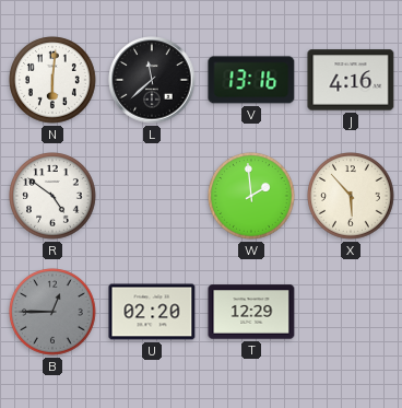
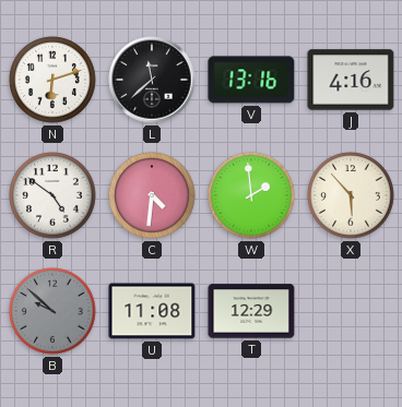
N: 6:01 -> 6:12
C: none -> 4:31
B: 12:45 -> 9:52
U: 02:20 -> 11:08
